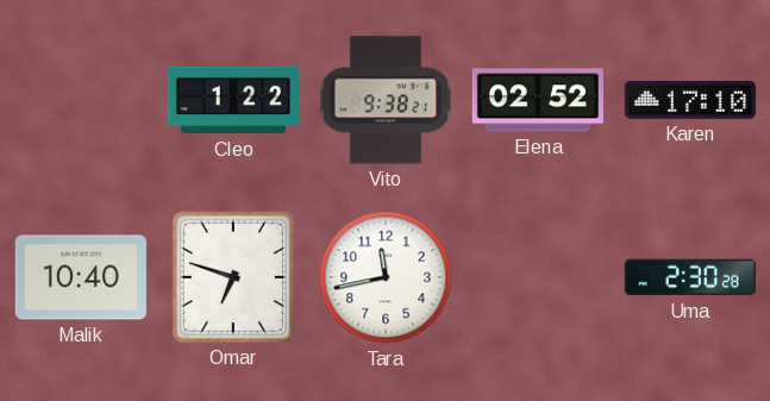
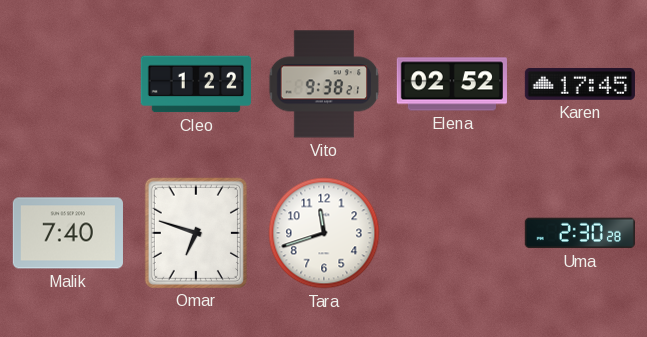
Karen: 17:10 -> 17:45
Malik: 10:40 -> 7:40
Tara: 11:43 -> 11:42
